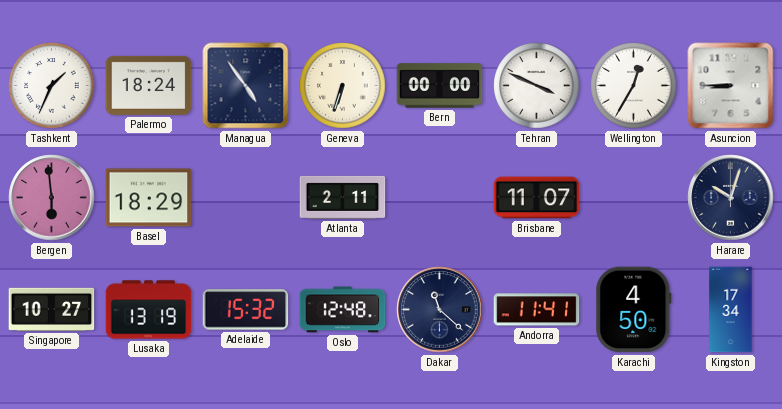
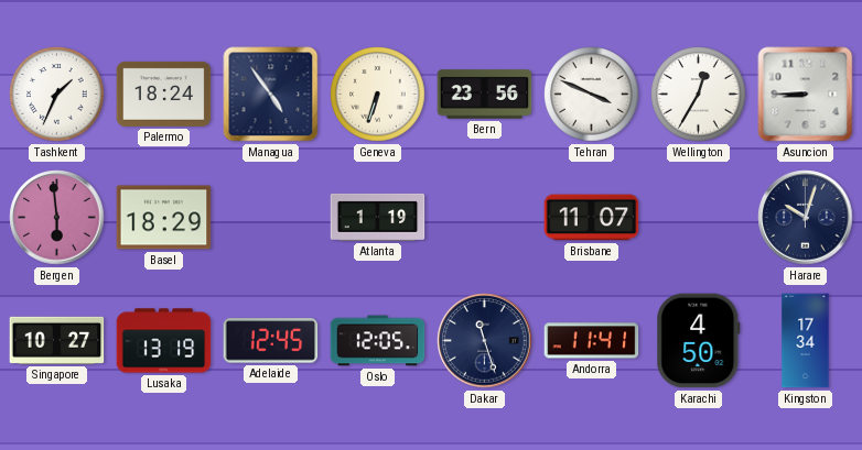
Bern: 00:00 -> 23:56
Atlanta: 2:11 -> 1:19
Adelaide: 15:32 -> 12:45
Oslo: 12:48 -> 12:05
Dakar: 11:22 -> 11:27
